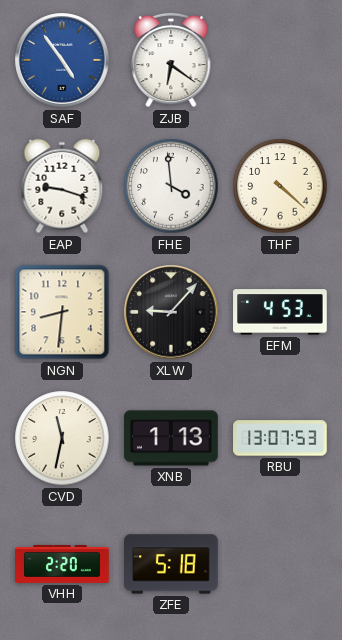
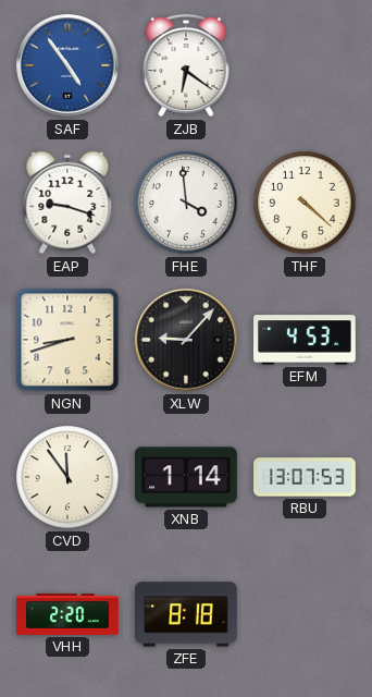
NGN: 8:31 -> 8:42
CVD: 11:32 -> 11:54
XNB: 1:13 -> 1:14
ZFE: 5:18 -> 8:18
